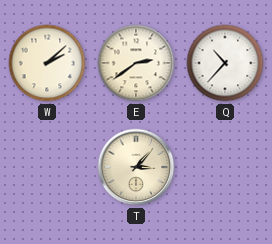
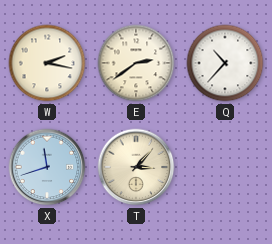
W: 2:08 -> 2:17
X: none -> 11:42
